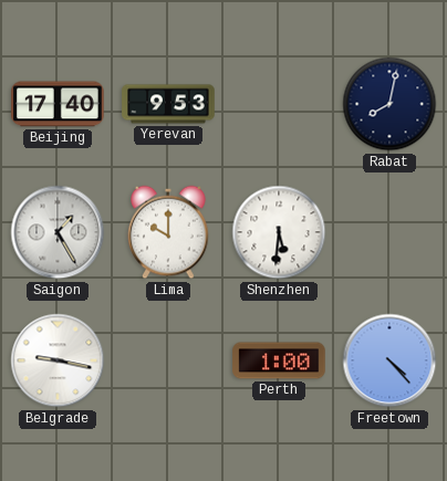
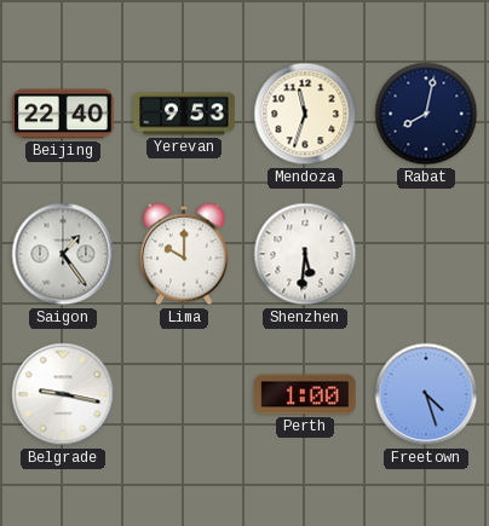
Beijing: 17:40 -> 22:40
Mendoza: none -> 11:33
Saigon: 1:25 -> 1:24
Freetown: 4:23 -> 4:27
